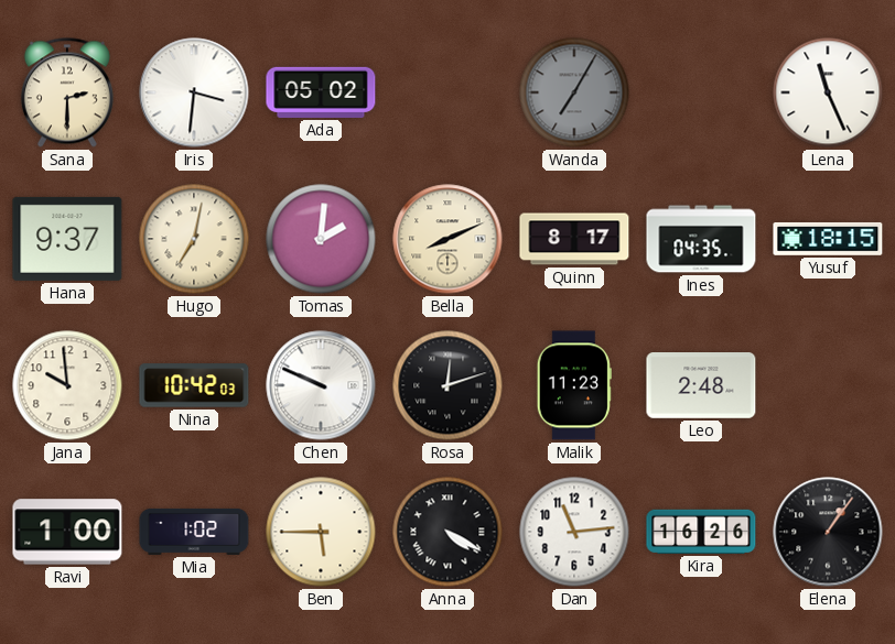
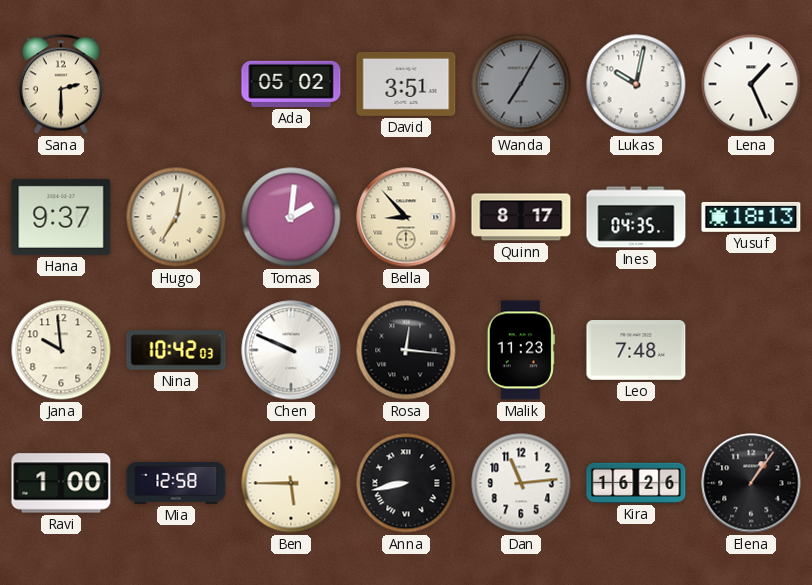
Iris: 3:31 -> none
David: none -> 3:51
Lukas: none -> 10:02
Lena: 11:26 -> 1:26
Bella: 8:11 -> 8:53
Yusuf: 18:15 -> 18:13
Rosa: 12:12 -> 12:16
Leo: 2:48 -> 7:48
Mia: 1:02 -> 12:58
Anna: 4:20 -> 8:43
